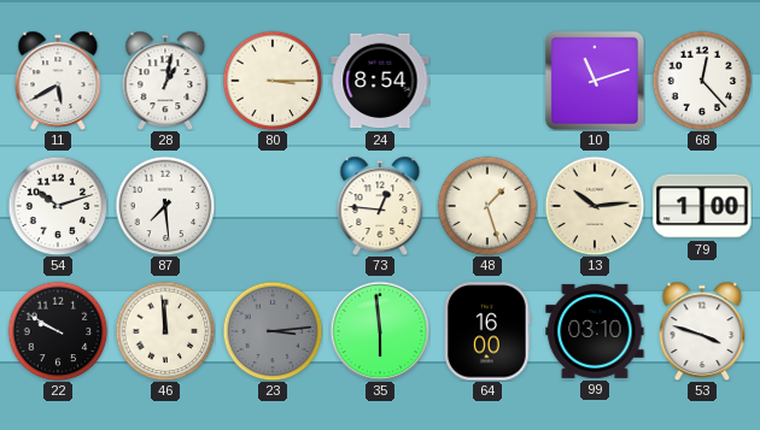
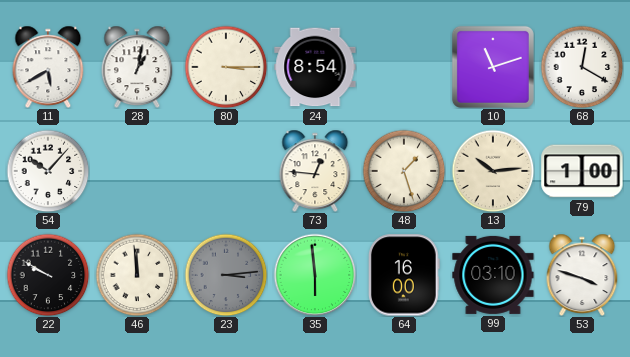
68: 12:23 -> 12:20
54: 10:12 -> 10:07
87: 7:29 -> none
